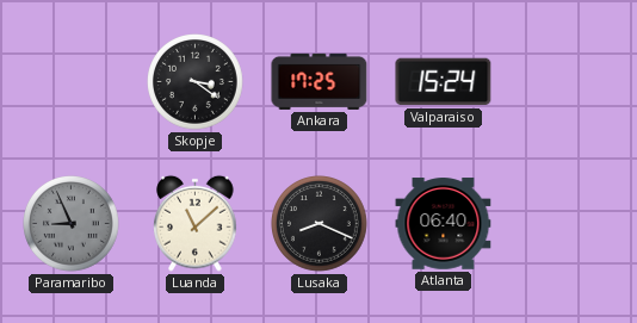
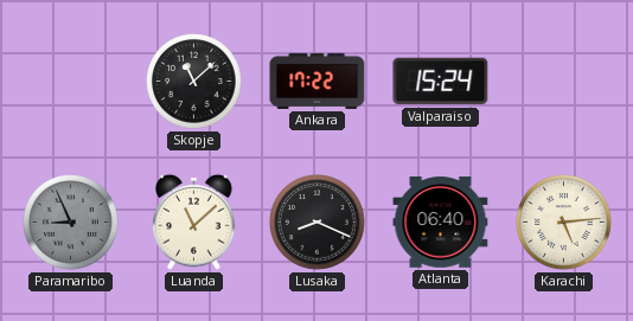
Skopje: 3:21 -> 11:08
Ankara: 17:25 -> 17:22
Karachi: none -> 5:14
